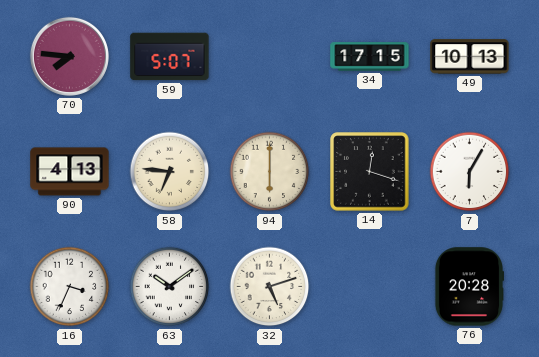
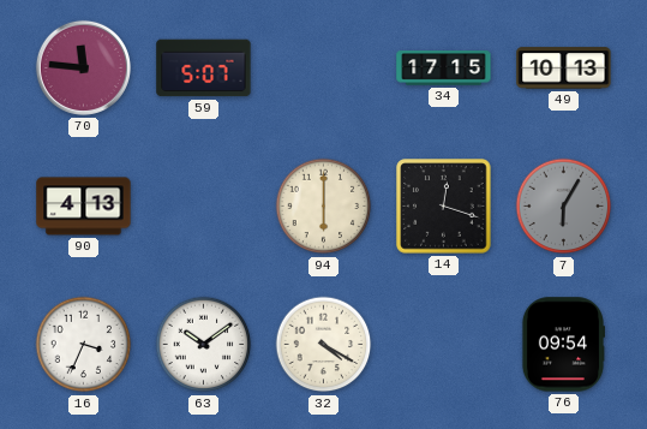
70: 7:46 -> 11:46
58: 6:46 -> none
7 dial: white -> grey
32: 5:12 -> 4:20
76: 20:28 -> 09:54
